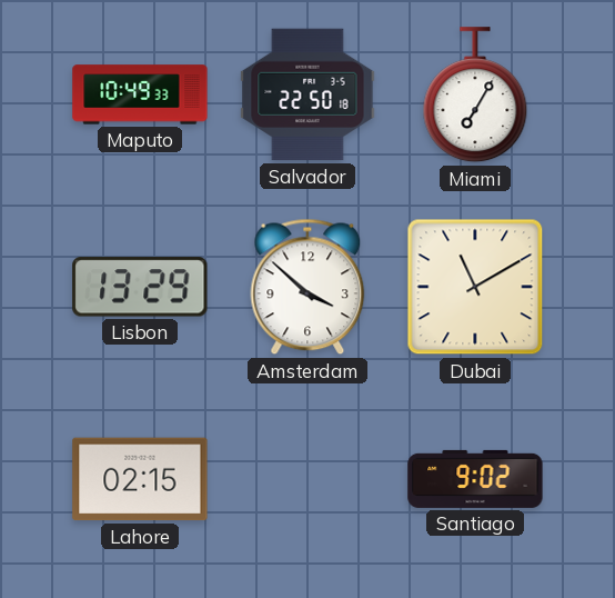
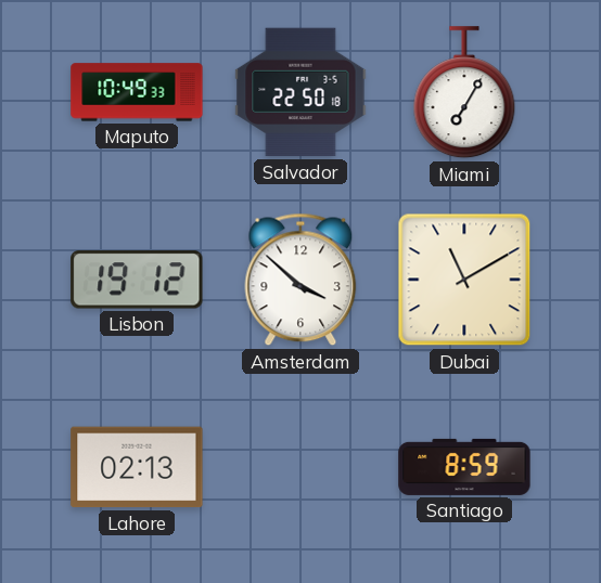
Lisbon: 13:29 -> 19:12
Lahore: 02:15 -> 02:13
Santiago: 9:02 -> 8:59
